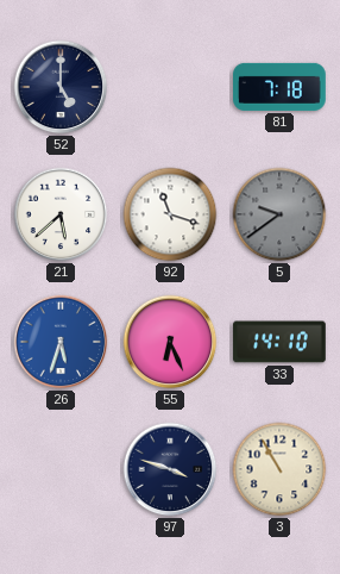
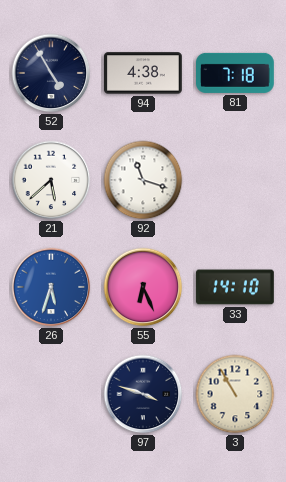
52: 5:00 -> 4:55
94: none -> 4:38
5: 9:39 -> none
